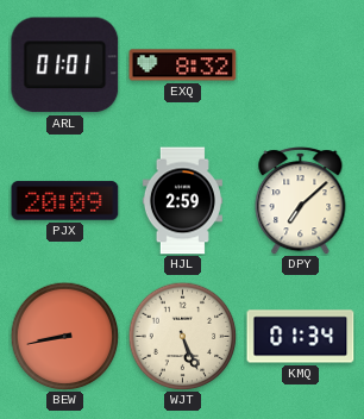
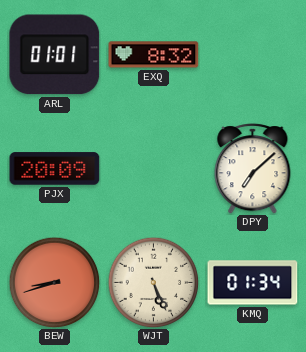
HJL: 2:59 -> none
BEW: 8:43 -> 8:42
